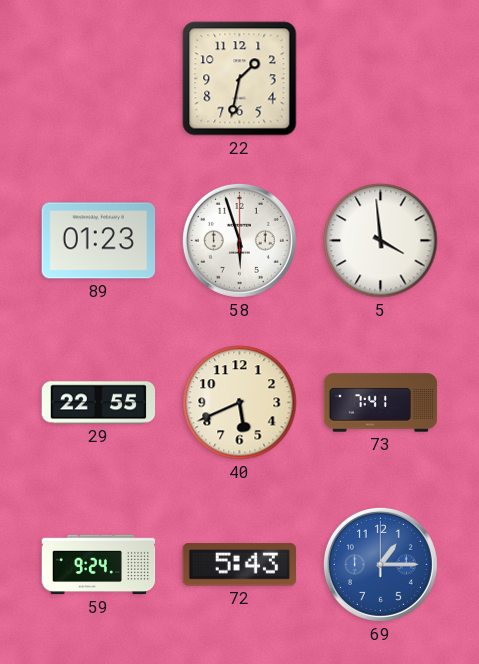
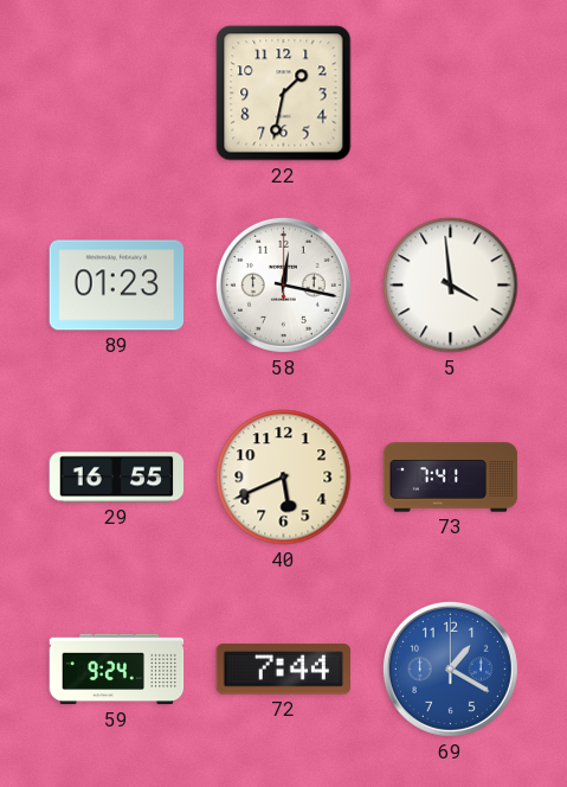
58: 5:57 -> 12:17
29: 22:55 -> 16:55
72: 5:43 -> 7:44
69: 1:15 -> 1:20
